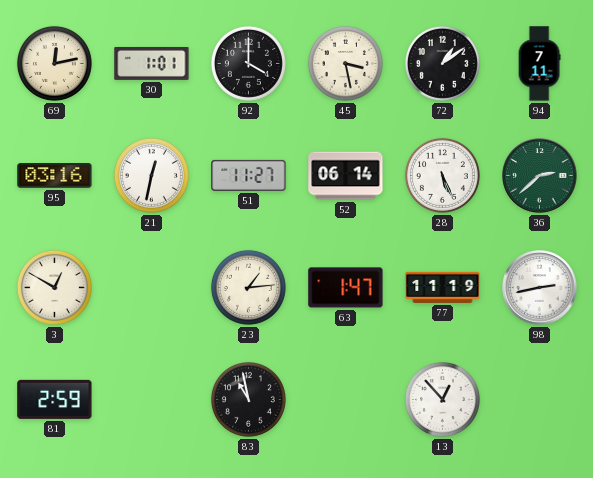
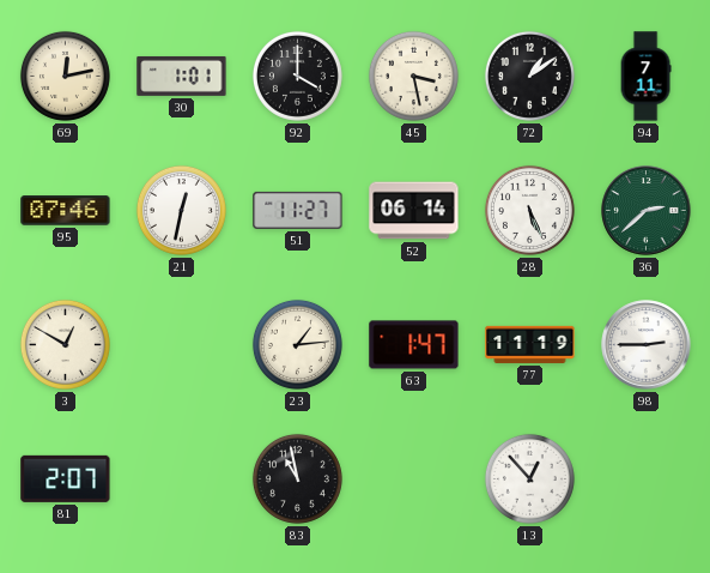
95: 03:16 -> 07:46
98: 2:43 -> 2:45
81: 2:59 -> 2:07
